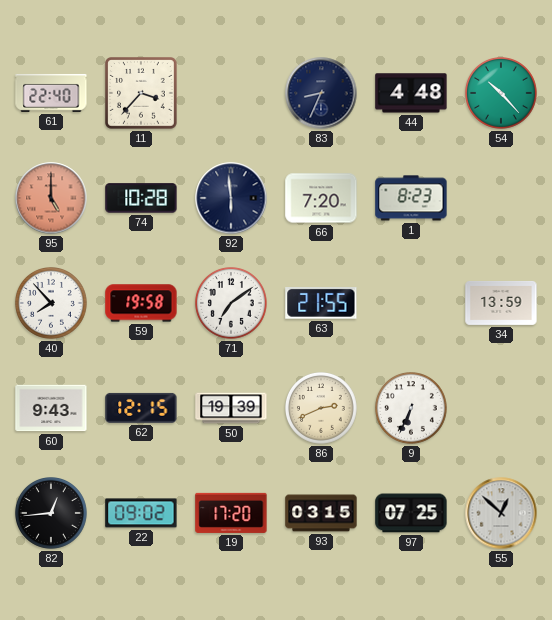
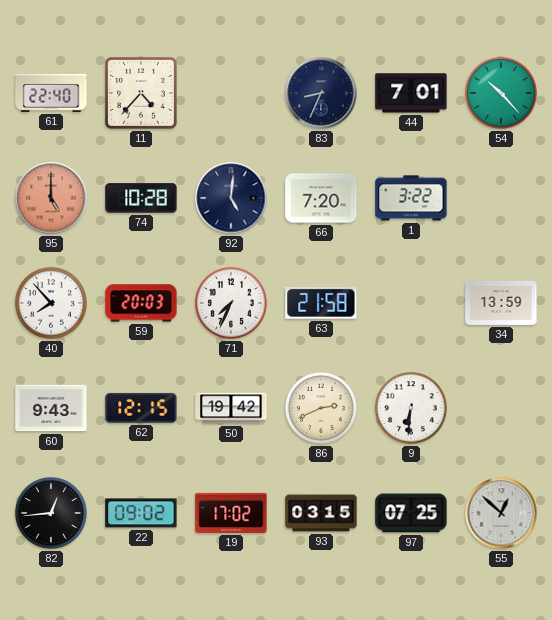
11: 3:37 -> 4:37
44: 4:48 -> 7:01
92: 5:59 -> 5:01
1: 8:23 -> 3:22
59: 19:58 -> 20:03
71: 7:09 -> 7:34
63: 21:55 -> 21:58
50: 19:39 -> 19:42
9: 6:34 -> 6:31
19: 17:20 -> 17:02
